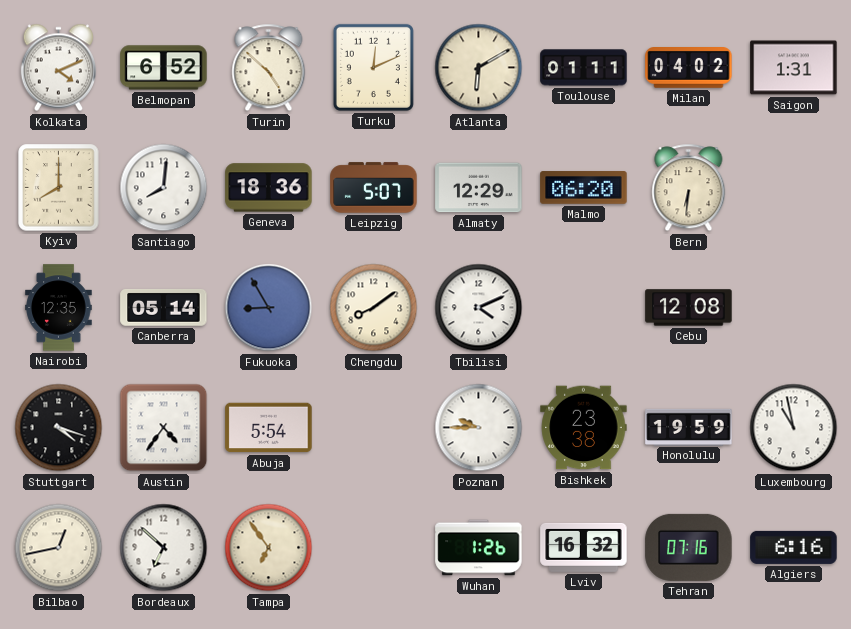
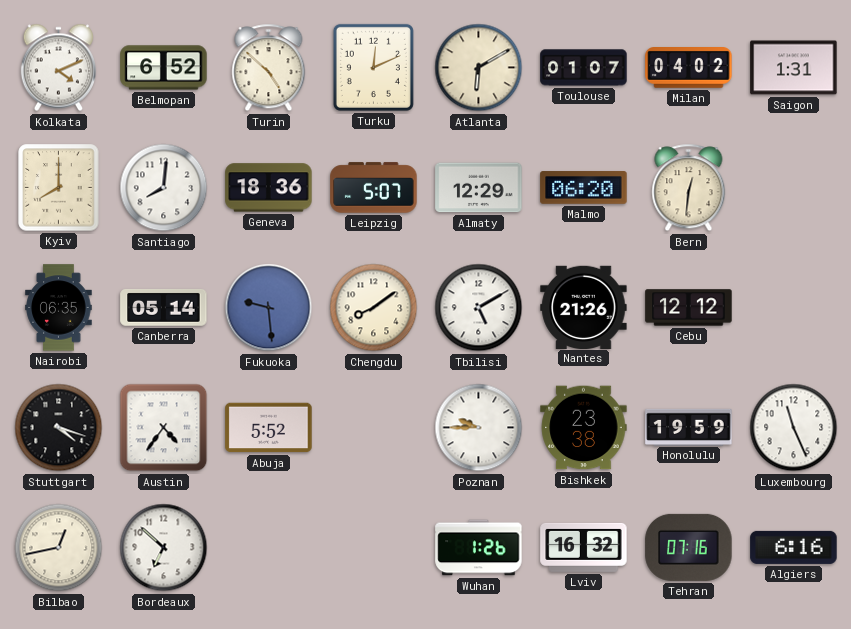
Toulouse: 01:11 -> 01:07
Bern: 6:31 -> 12:31
Nairobi: 12:35 -> 06:35
Fukuoka: 8:55 -> 9:29
Tbilisi: 4:11 -> 5:10
Nantes: none -> 21:26
Cebu: 12:08 -> 12:12
Abuja: 5:54 -> 5:52
Luxembourg: 10:58 -> 11:26
Tampa: 6:54 -> none
